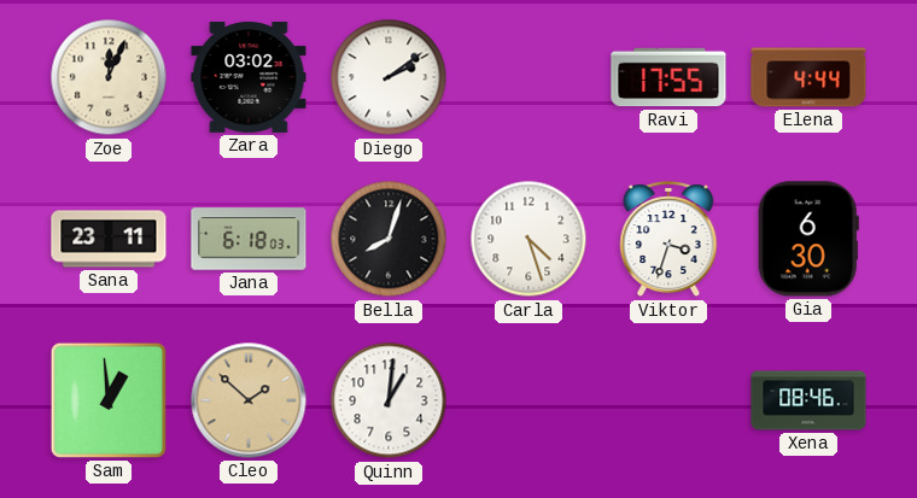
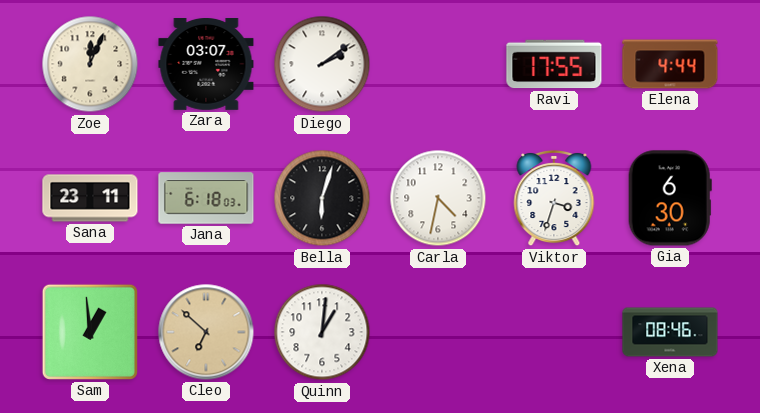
Zara: 03:02 -> 03:07
Bella: 8:03 -> 6:03
Carla: 4:27 -> 4:32
Cleo: 1:52 -> 6:52
